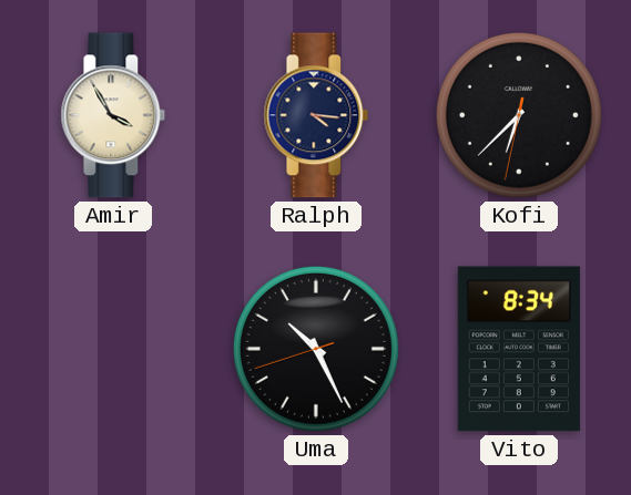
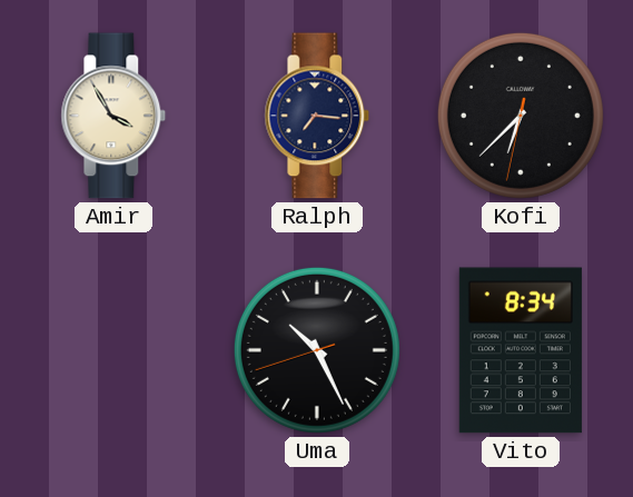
Ralph: 4:16 -> 7:16
